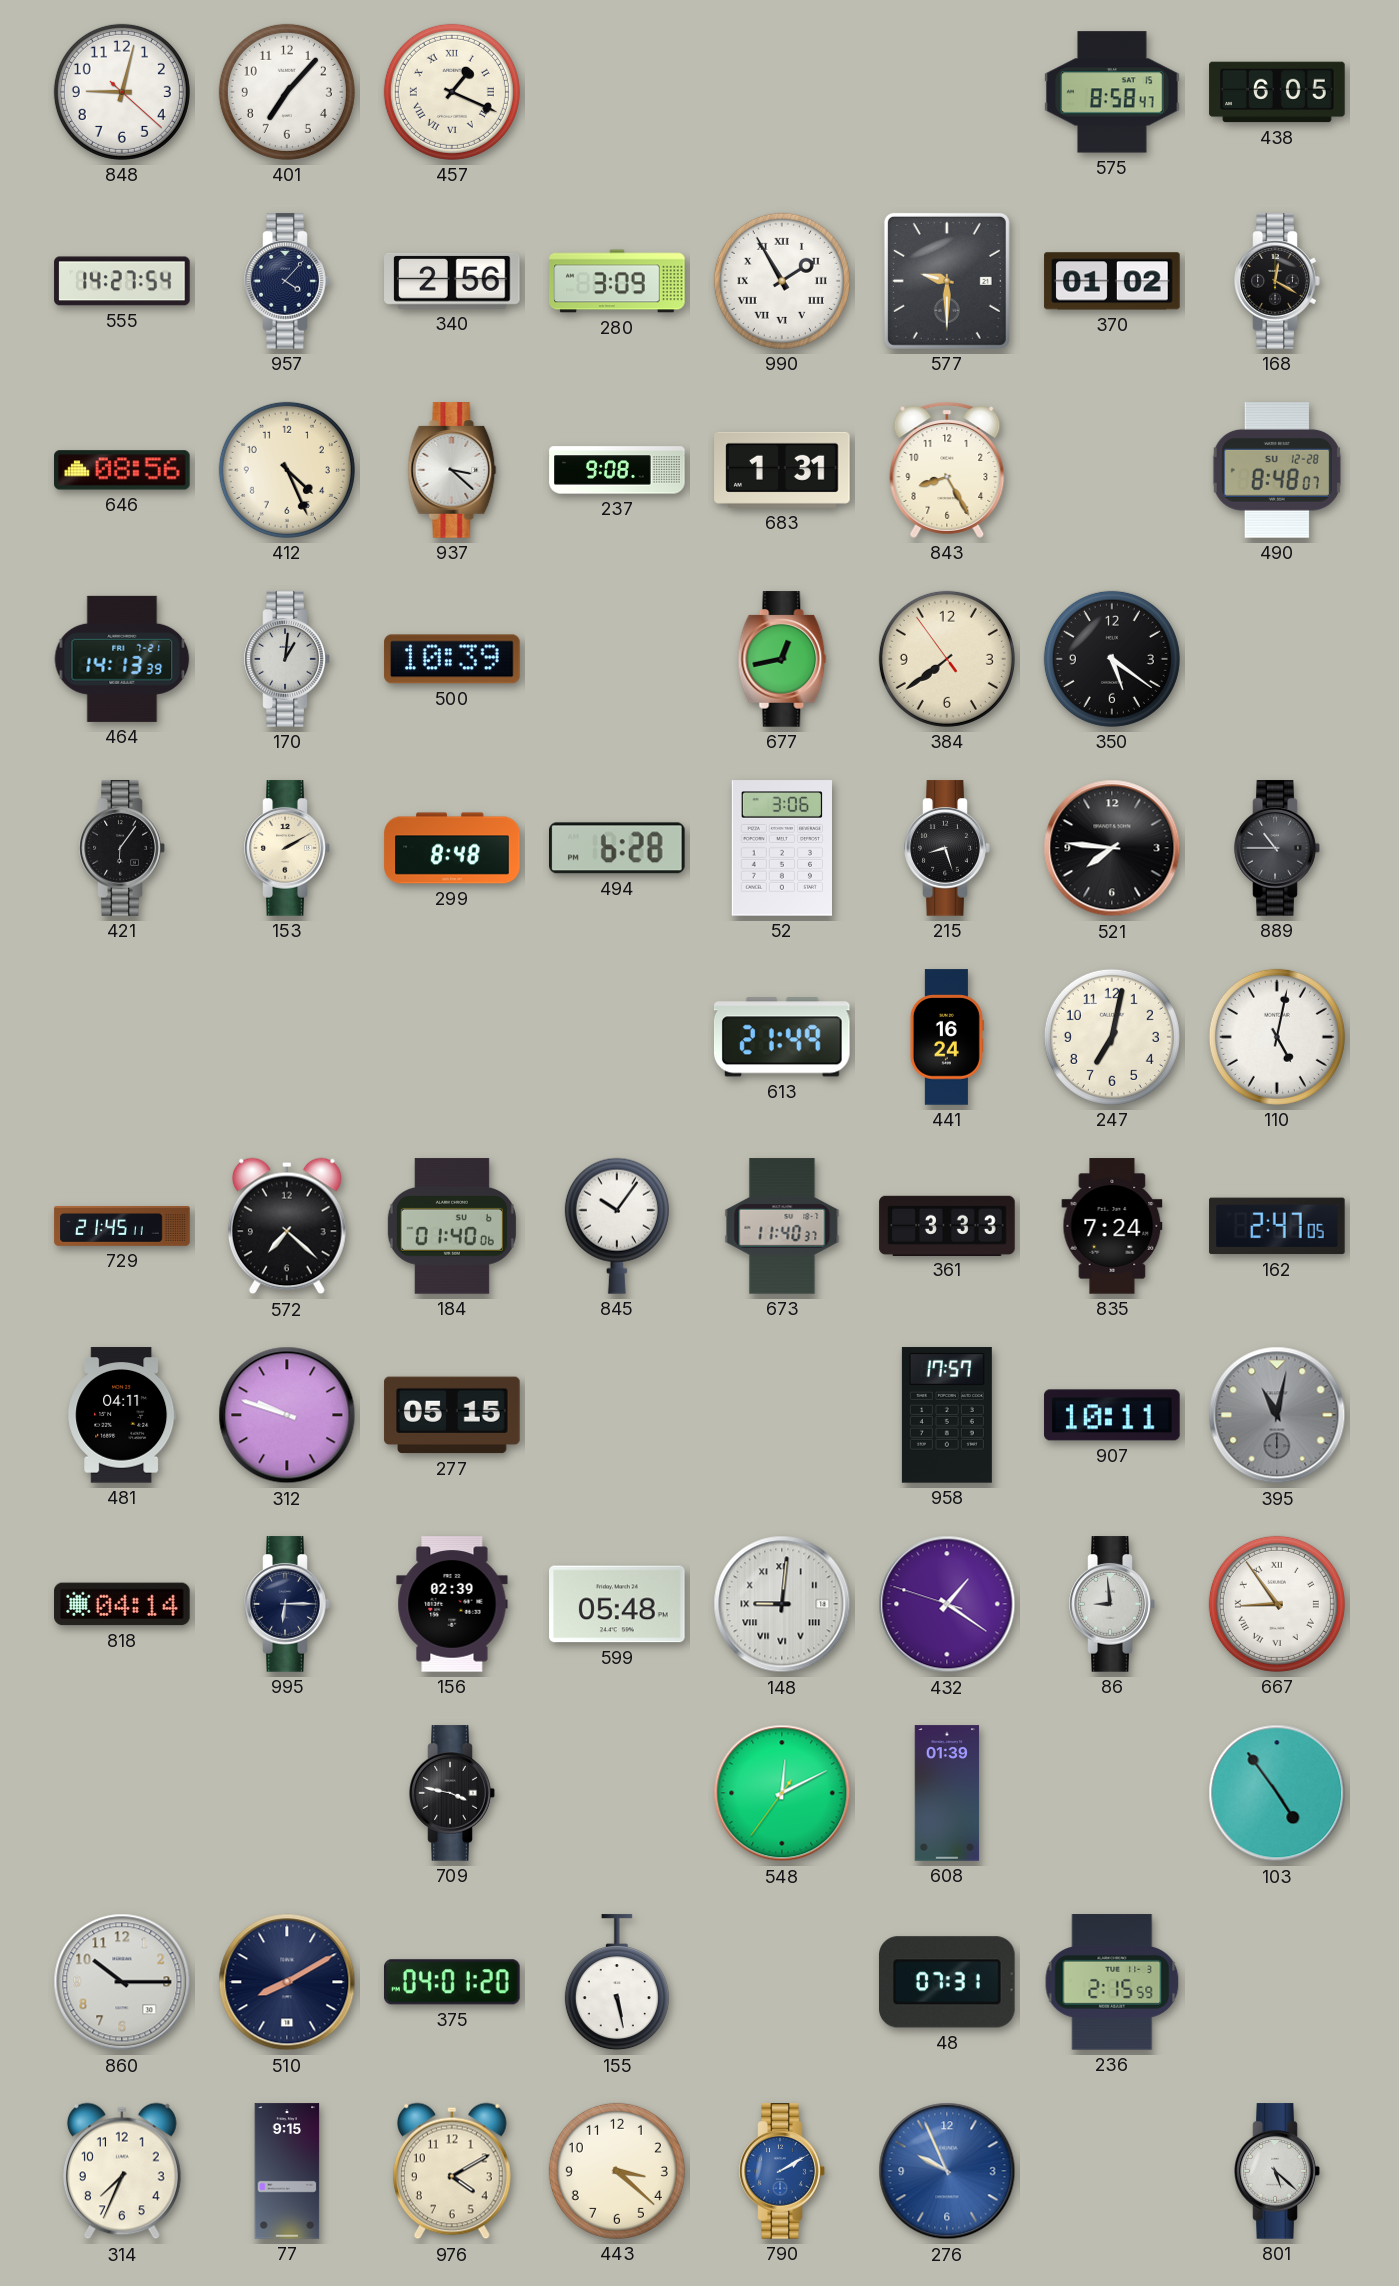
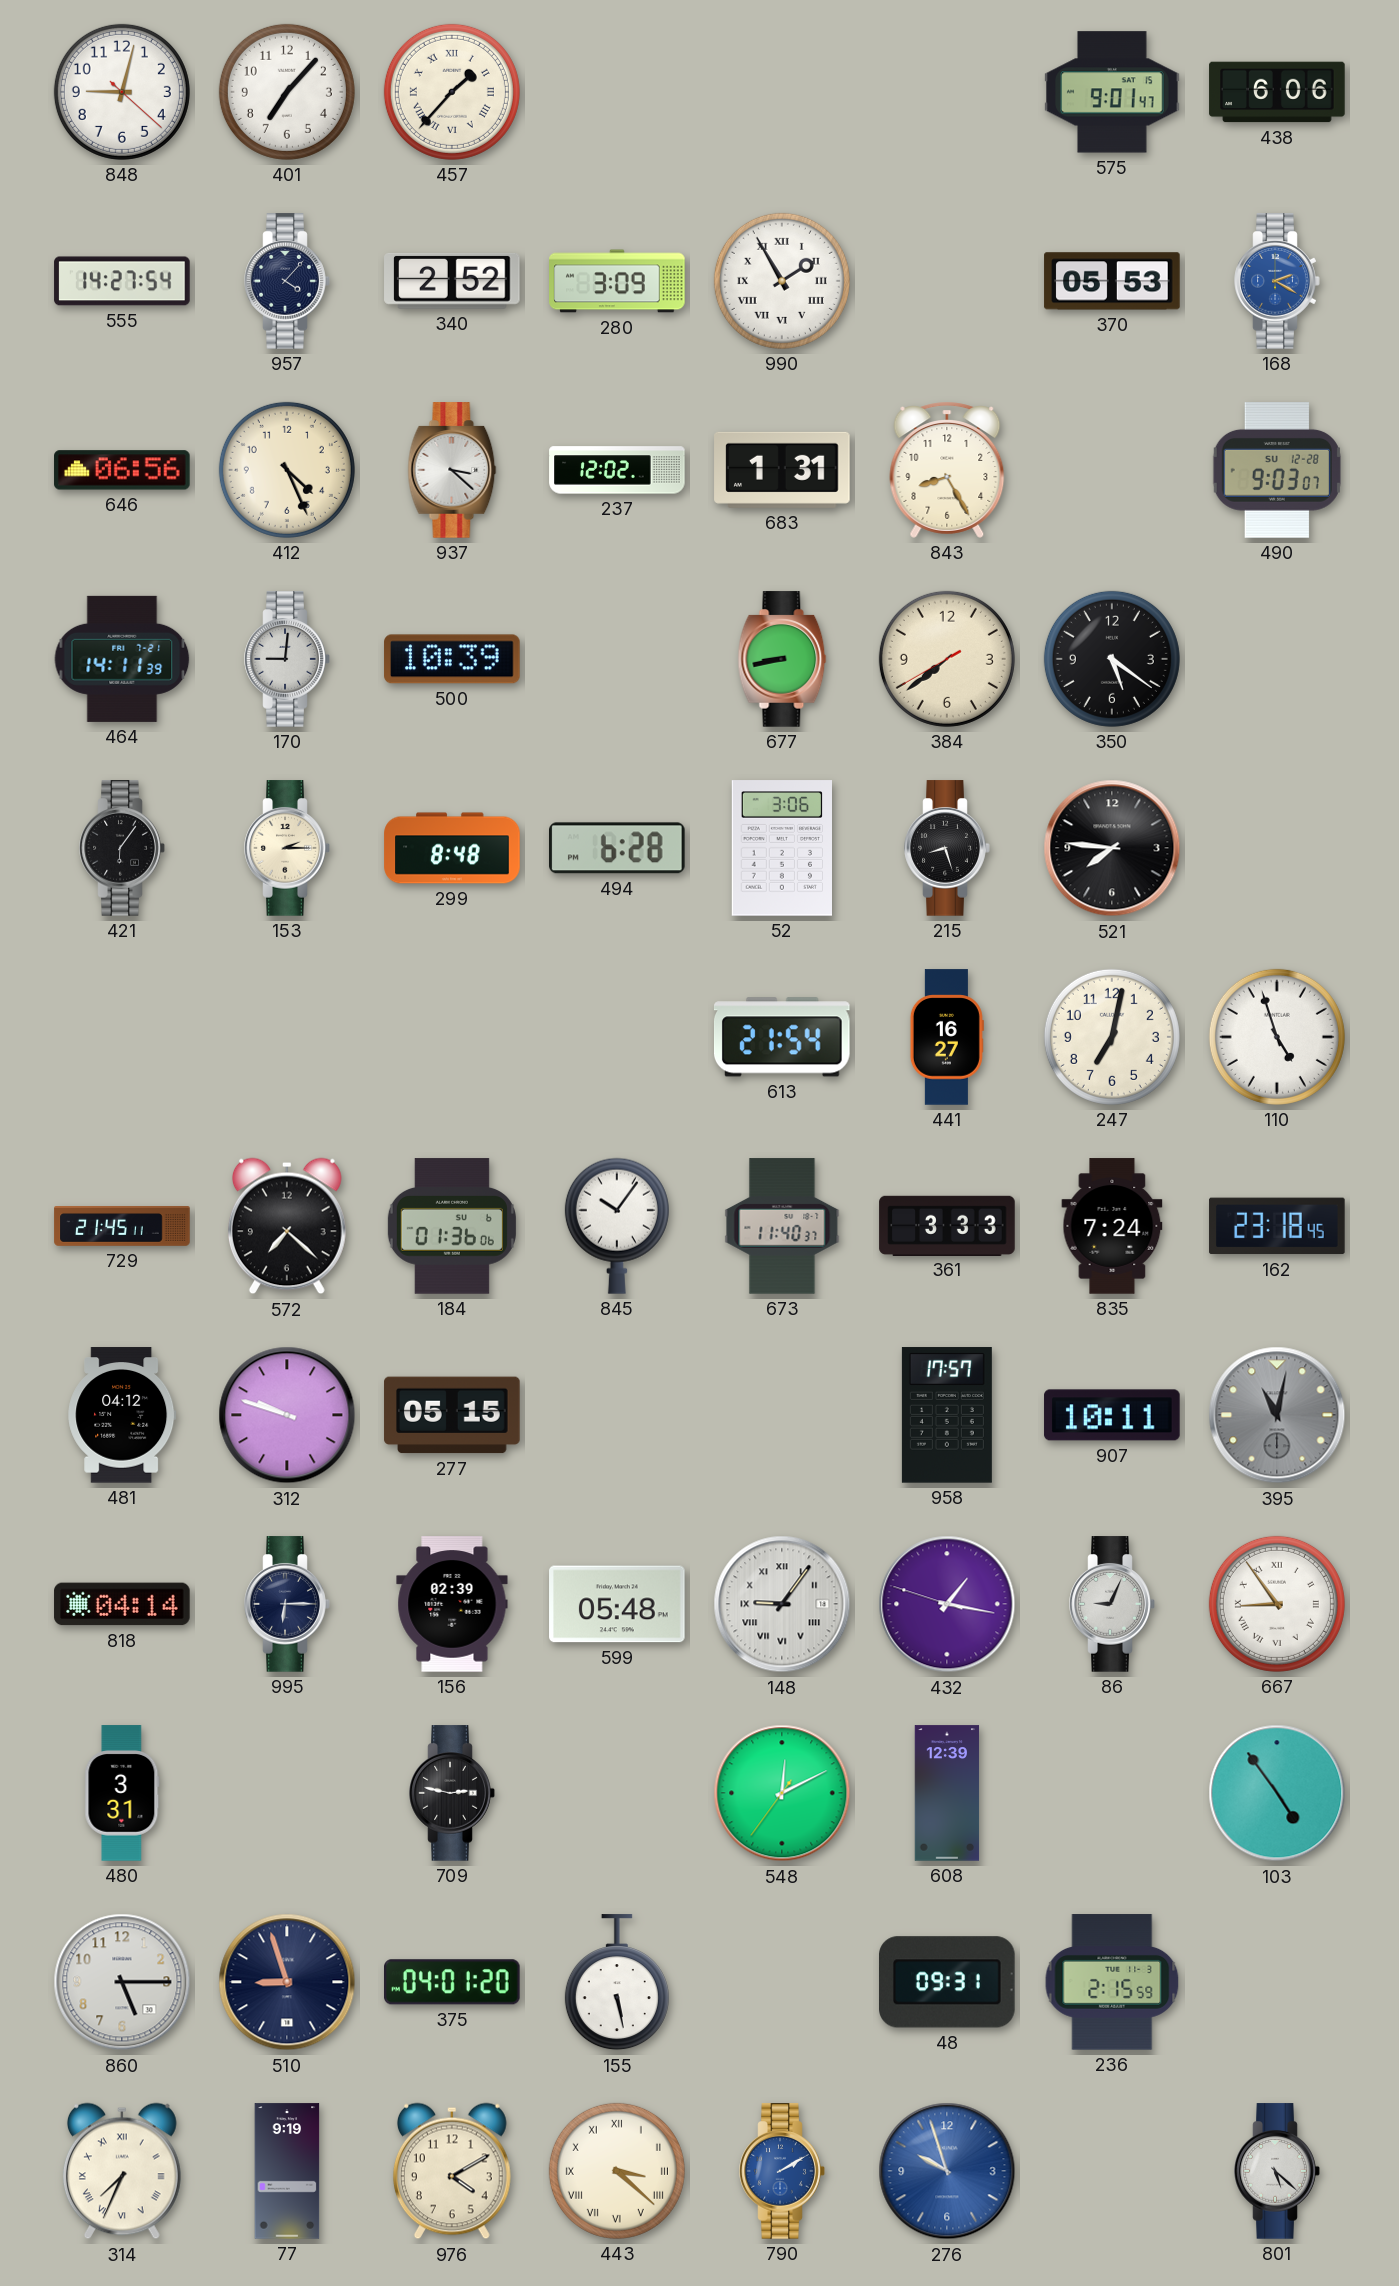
457: 1:19 -> 1:37
575: 8:58 -> 9:01
438: 6:05 -> 6:06
340: 2:56 -> 2:52
577: 9:30 -> none
370: 01:02 -> 05:53
168: 12:20 -> 2:20
168 dial: black -> blue
646: 08:56 -> 06:56
237: 9:08 -> 12:02
490: 8:48 -> 9:03
464: 14:13 -> 14:11
170: 1:01 -> 9:01
677: 12:43 -> 8:43
384: 7:38:54 -> 7:38:40
153: 2:10 -> 2:15
889: 10:45 -> none
613: 21:49 -> 21:54
441: 16:24 -> 16:27
110: 5:02 -> 4:57
184: 01:40 -> 01:36
162: 2:47 -> 23:18
481: 04:11 -> 04:12
148: 9:01 -> 9:06
432: 1:20 -> 1:16
86: 8:59 -> 9:04
480: none -> 3:31
709: 3:47 -> 2:47
608: 01:39 -> 12:39
860: 10:15 -> 5:15
510: 8:10 -> 8:57
48: 07:31 -> 09:31
314 numerals: Arabic -> Roman
77: 9:15 -> 9:19
443 numerals: Arabic -> Roman
276: 9:56 -> 9:57
